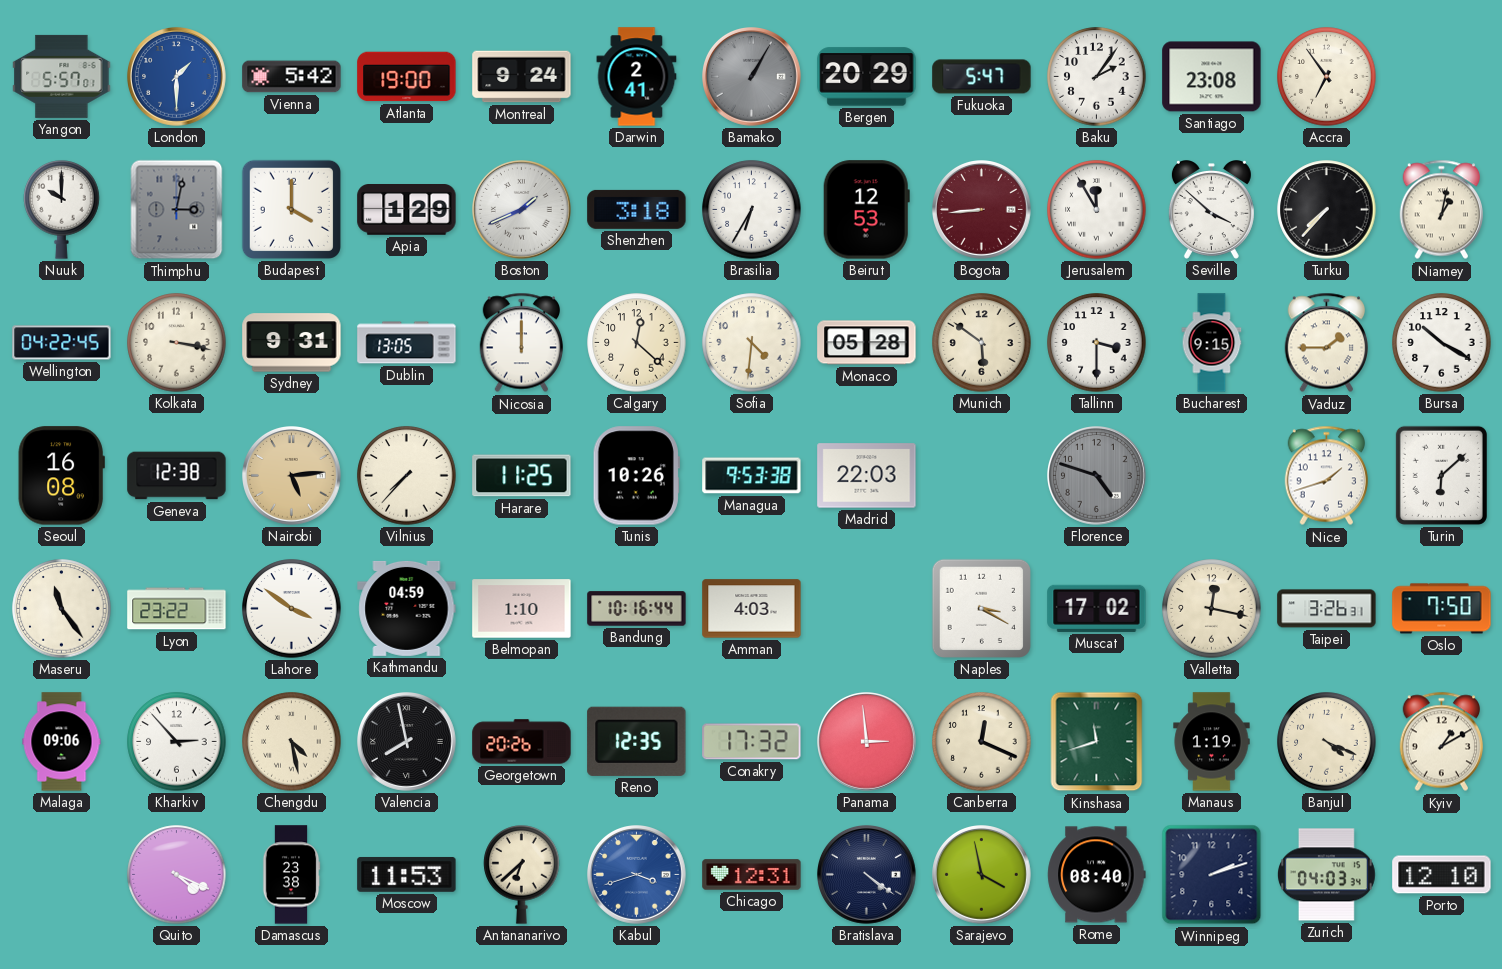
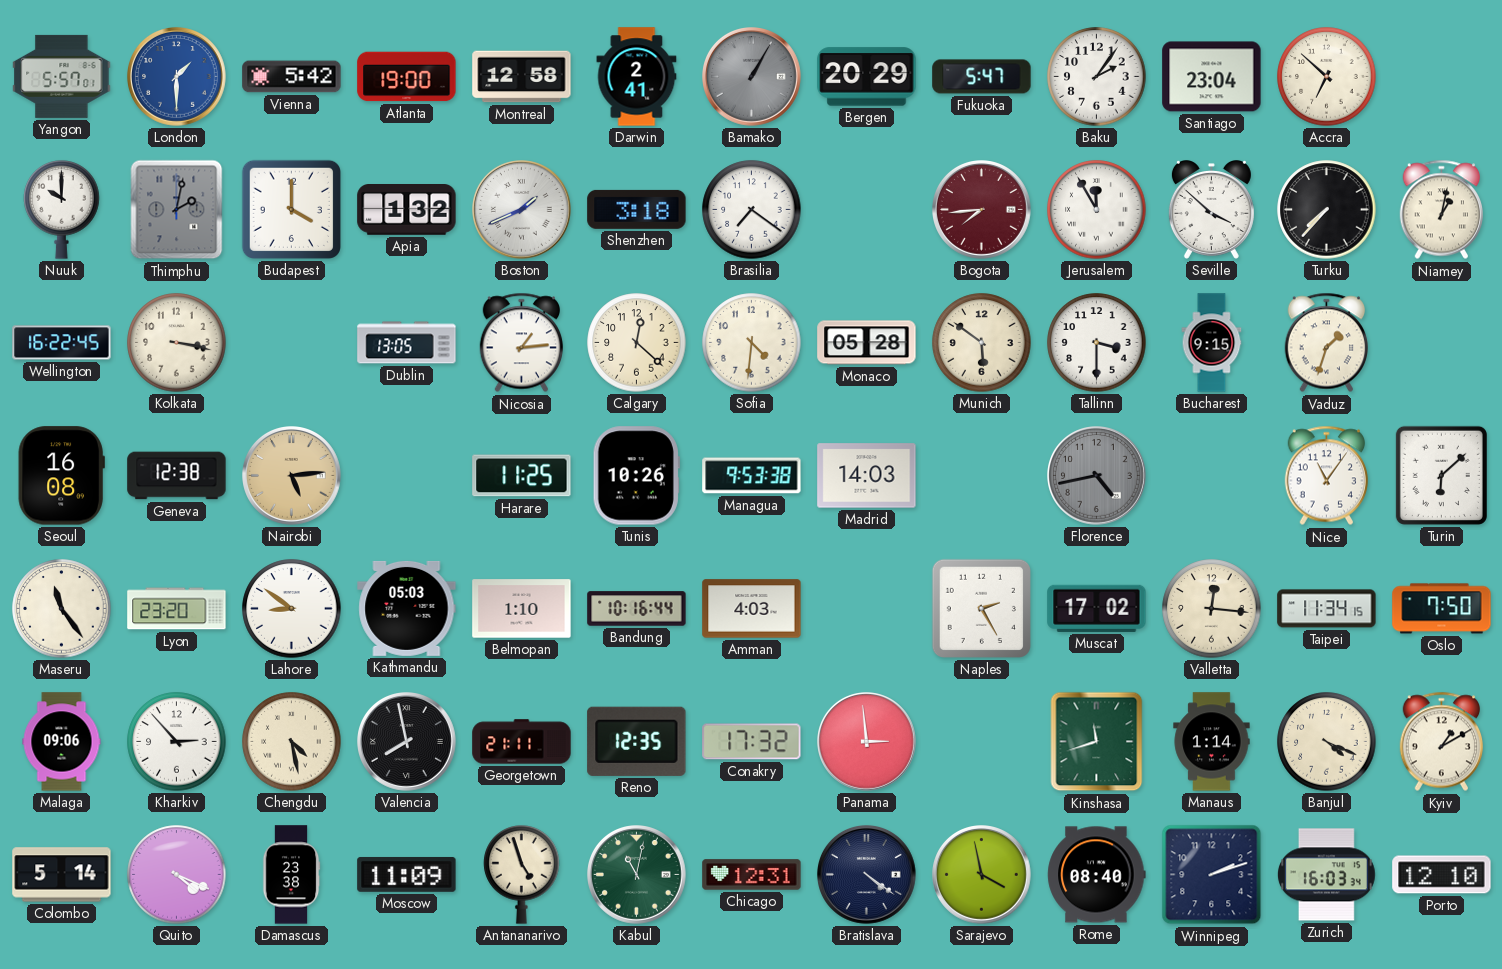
Montreal: 9:24 -> 12:58
Santiago: 23:08 -> 23:04
Accra: 6:54 -> 6:52
Thimphu: 3:02 -> 2:02
Apia: 1:29 -> 1:32
Brasilia: 6:35 -> 7:21
Beirut: 12:53 -> none
Bogota: 8:44 -> 7:44
Wellington: 04:22 -> 16:22
Sydney: 9:31 -> none
Nicosia: 12:00 -> 1:14
Vaduz: 1:45 -> 1:33
Bursa: 10:20 -> none
Vilnius: 7:37 -> none
Madrid: 22:03 -> 14:03
Florence: 4:48 -> 4:43
Nice: 1:42 -> 11:06
Lyon: 23:22 -> 23:20
Lahore: 3:51 -> 8:51
Kathmandu: 04:59 -> 05:03
Naples: 3:20 -> 2:25
Valletta: 12:17 -> 12:16
Taipei: 3:26 -> 11:34
Georgetown: 20:26 -> 21:11
Canberra: 12:19 -> none
Manaus: 1:19 -> 1:14
Colombo: none -> 5:14
Moscow: 11:53 -> 11:09
Antananarivo: 6:38 -> 4:57
Kabul: 3:42 -> 11:02
Kabul dial: blue -> green
Zurich: 04:03 -> 16:03
